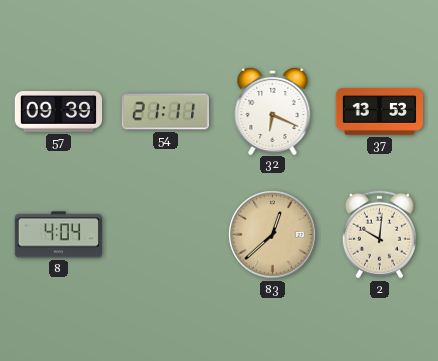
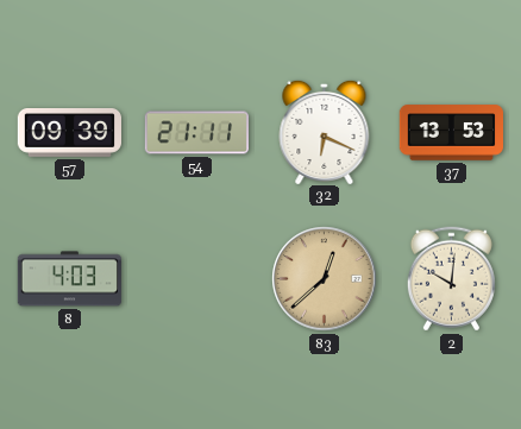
8: 4:04 -> 4:03
